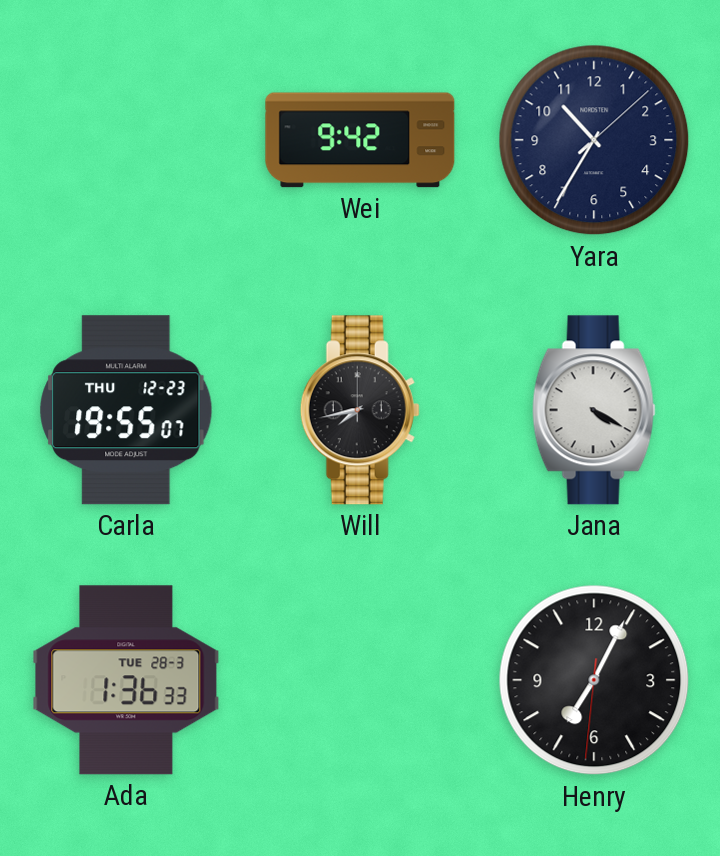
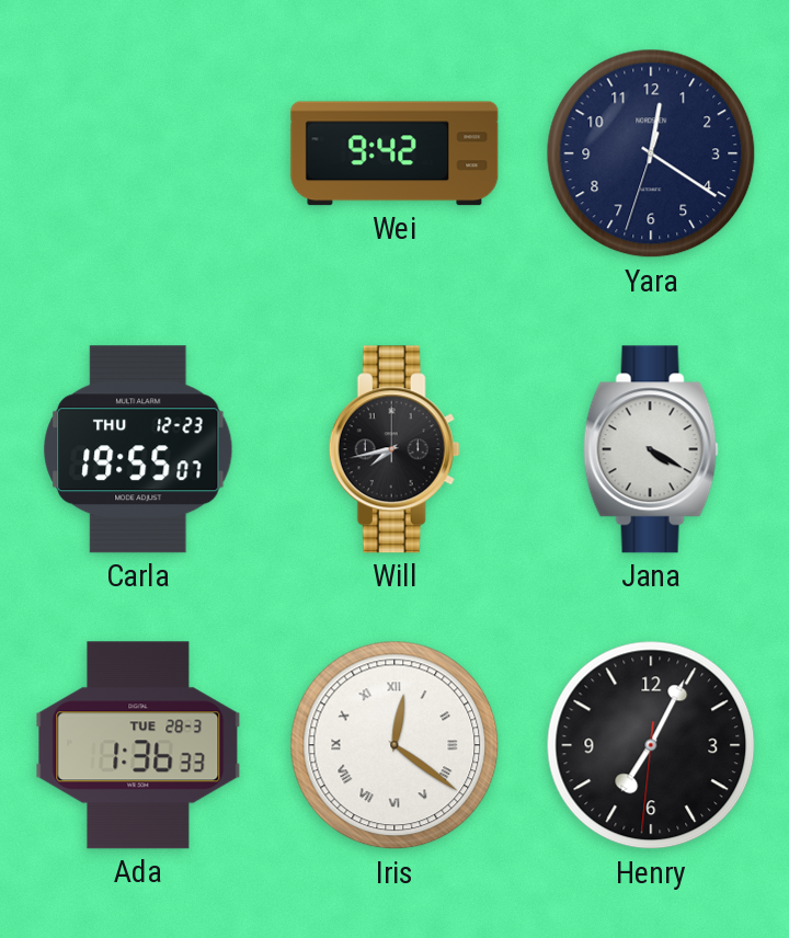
Yara: 10:35 -> 12:20
Iris: none -> 12:21
